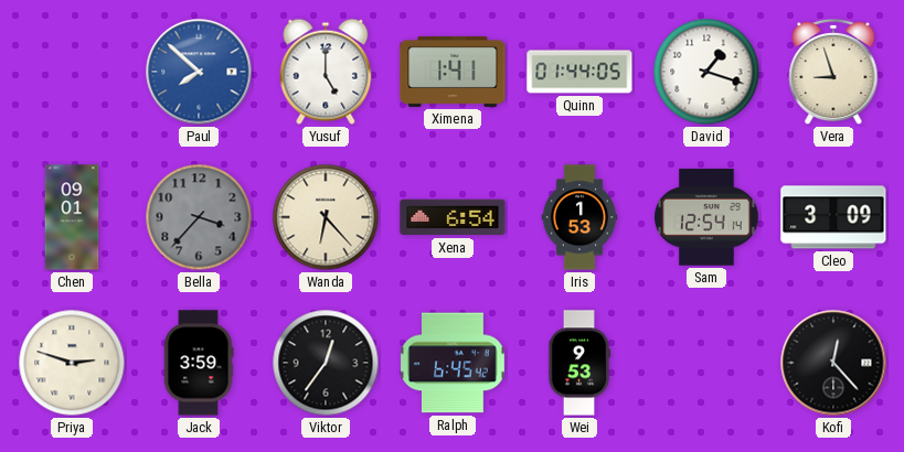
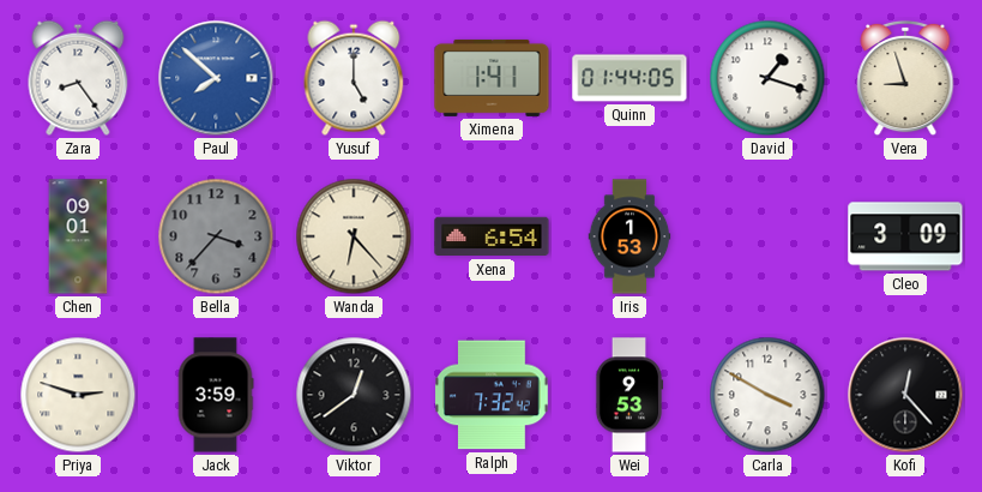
Zara: none -> 8:24
Sam: 12:54 -> none
Viktor: 12:36 -> 12:39
Ralph: 6:45 -> 7:32
Carla: none -> 3:50
